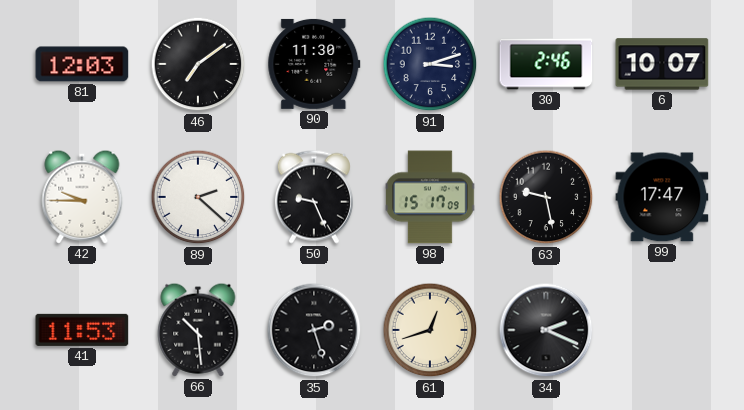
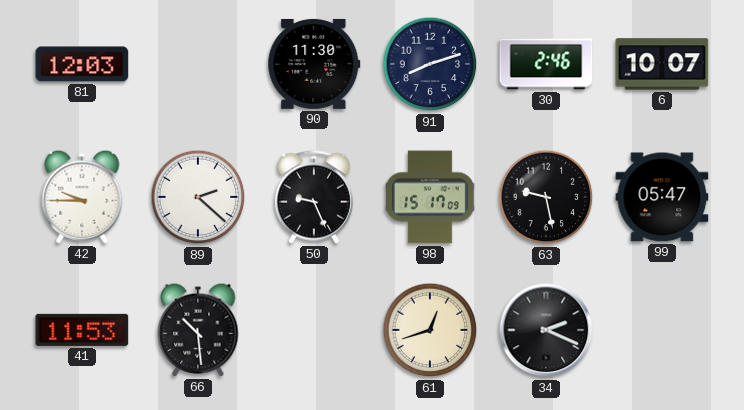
46: 7:09 -> none
91: 3:12 -> 8:12
99: 17:47 -> 05:47
35: 2:27 -> none
